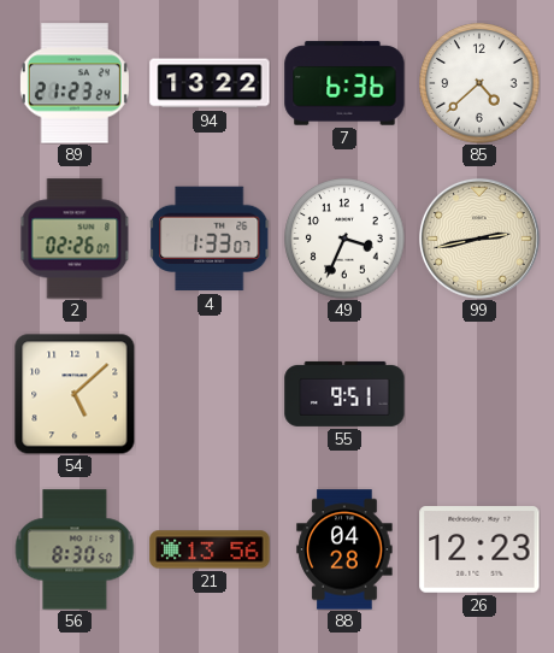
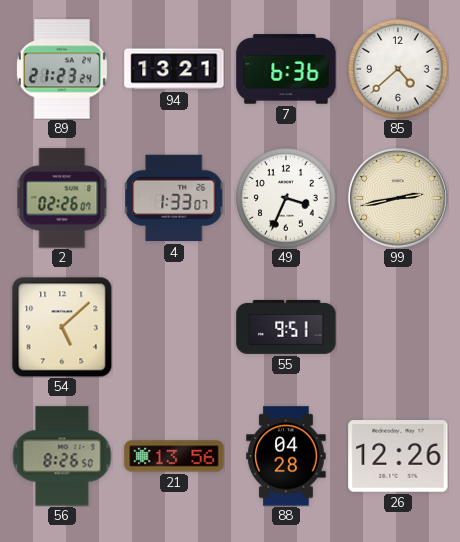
94: 13:22 -> 13:21
56: 8:30 -> 8:26
26: 12:23 -> 12:26
